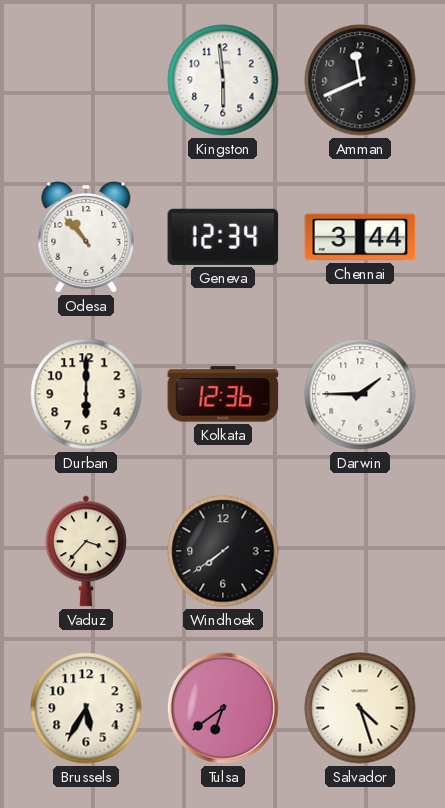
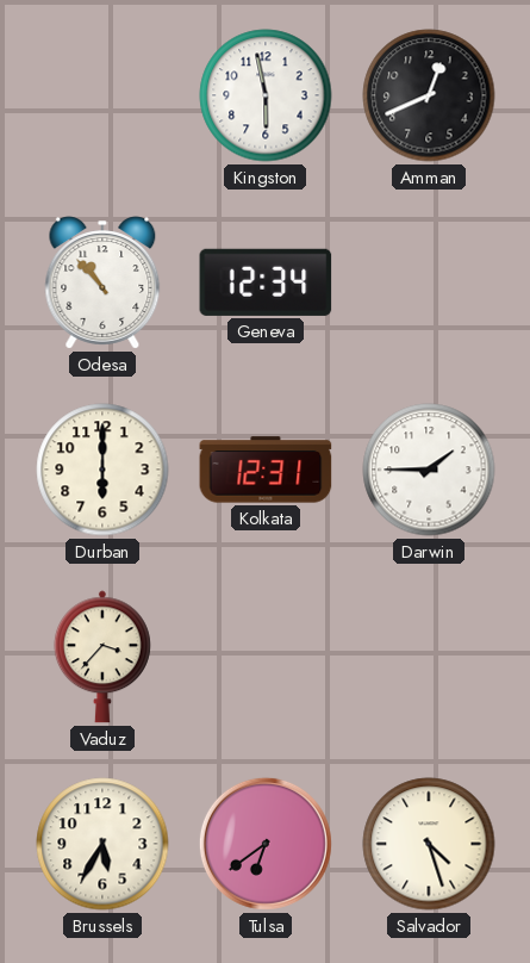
Kingston: 5:59 -> 5:58
Amman: 11:41 -> 12:41
Chennai: 3:44 -> none
Kolkata: 12:36 -> 12:31
Windhoek: 7:39 -> none
